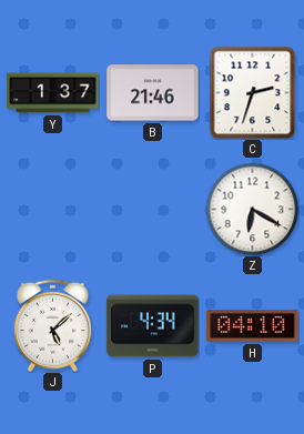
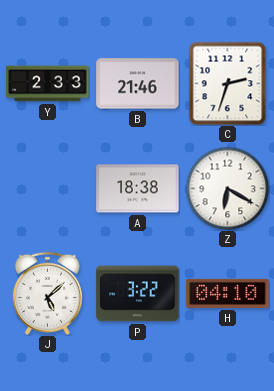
Y: 1:37 -> 2:33
A: none -> 18:38
P: 4:34 -> 3:22
